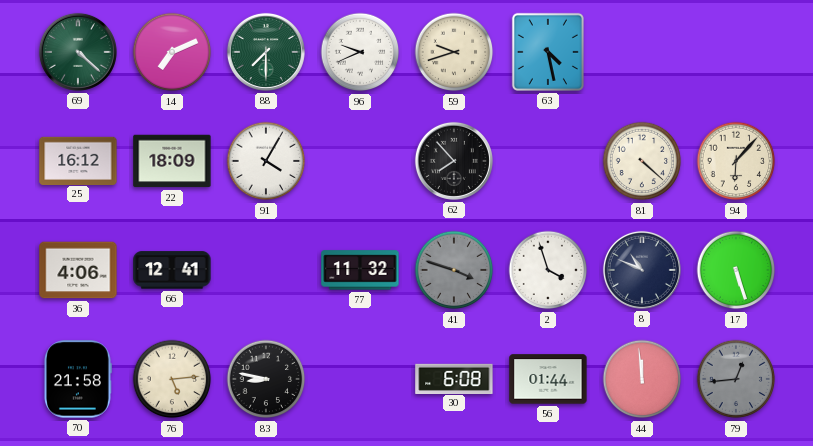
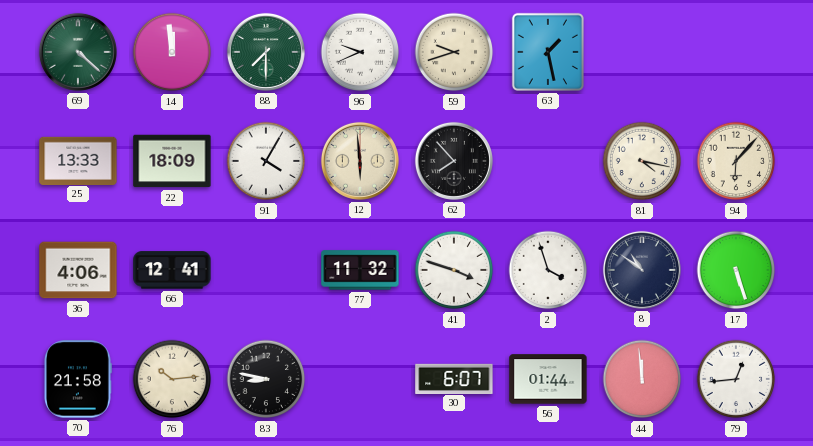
14: 7:11 -> 11:59
63: 4:28 -> 1:28
25: 16:12 -> 13:33
12: none -> 5:59
81: 4:22 -> 4:17
41 dial: grey -> white
8: 10:49 -> 10:51
76: 5:14 -> 10:14
30: 6:08 -> 6:07
79 dial: grey -> white
